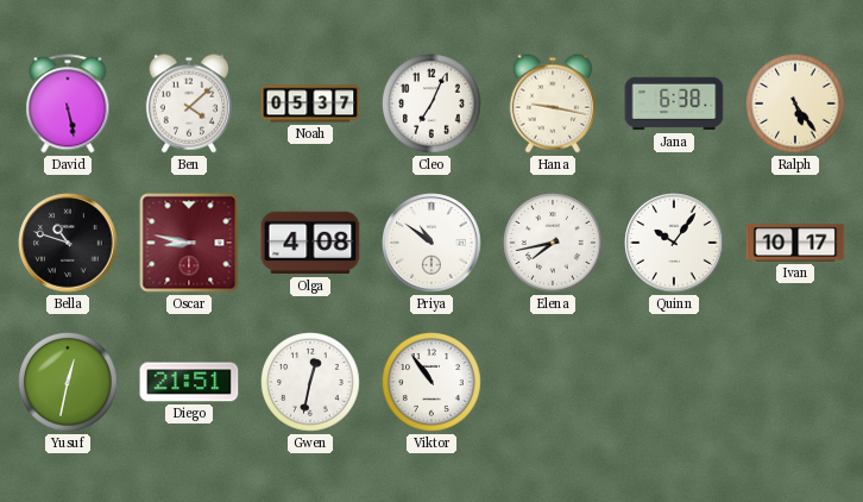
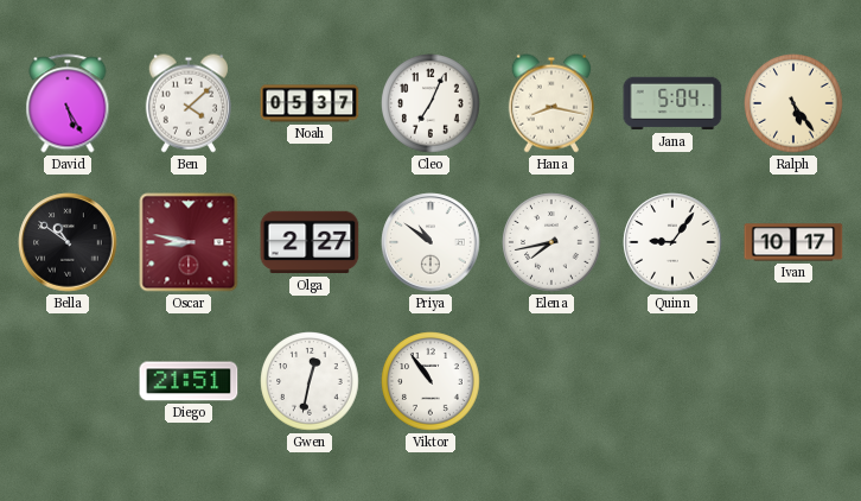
David: 5:28 -> 5:25
Hana: 9:17 -> 8:17
Jana: 6:38 -> 5:04
Bella: 10:48 -> 10:51
Olga: 4:08 -> 2:27
Quinn: 10:06 -> 9:06
Yusuf: 12:32 -> none
